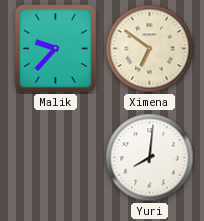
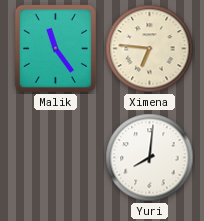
Malik: 9:37 -> 11:24
Ximena: 6:51 -> 6:46
